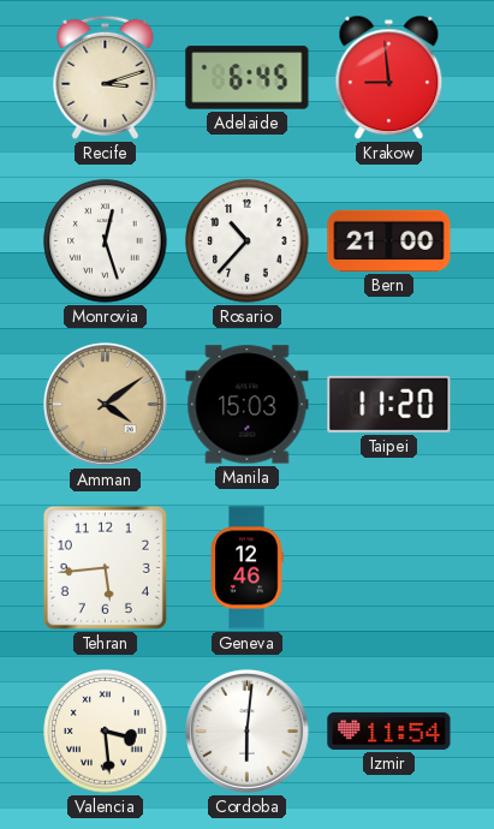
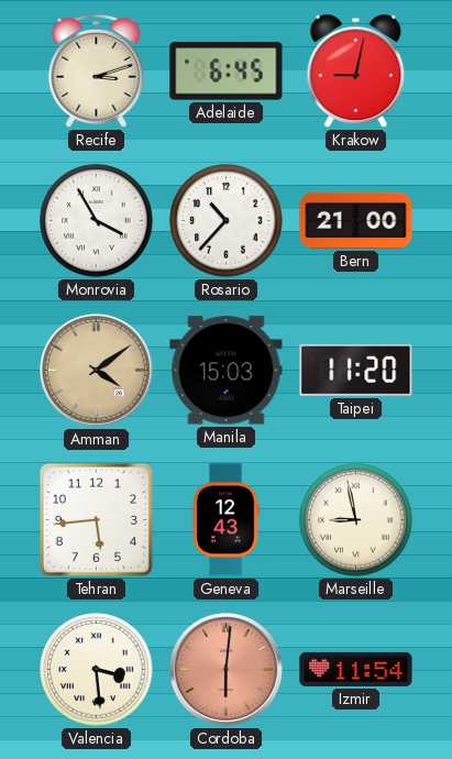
Krakow: 8:59 -> 9:02
Monrovia: 12:27 -> 3:55
Geneva: 12:46 -> 12:43
Marseille: none -> 8:58
Cordoba dial: white -> salmon
